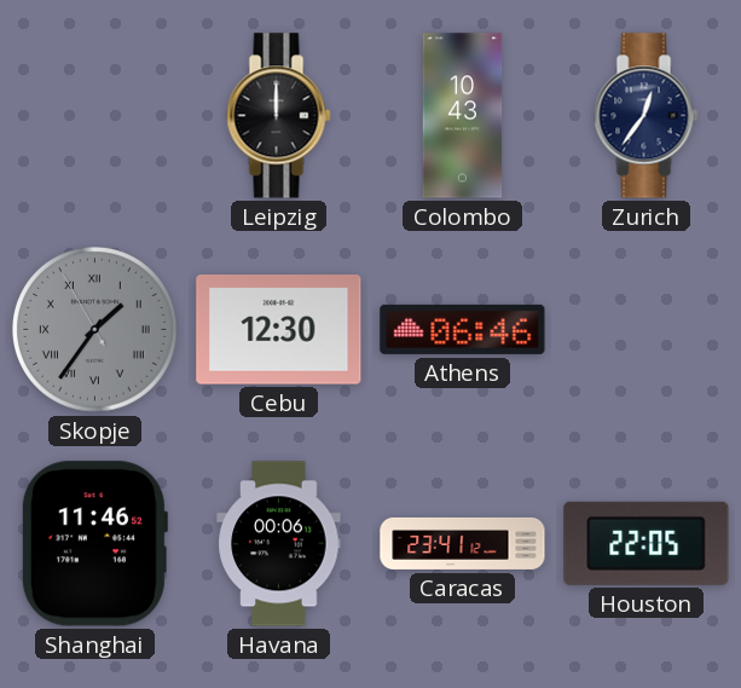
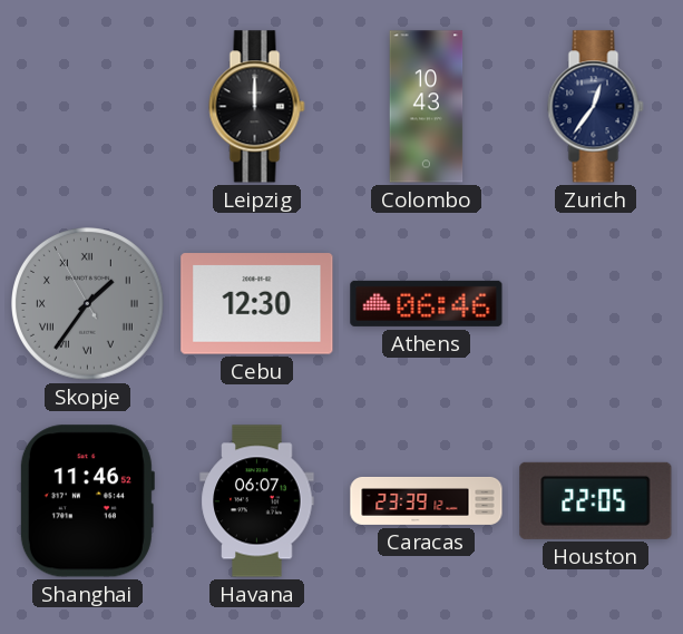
Havana: 00:06 -> 06:07
Caracas: 23:41 -> 23:39
